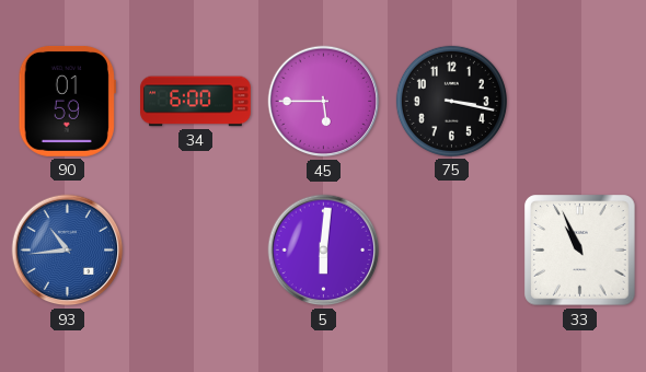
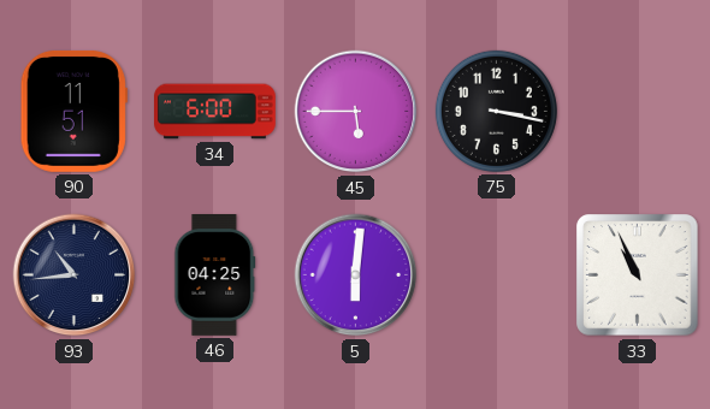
90: 01:59 -> 11:51
93 dial: blue -> navy
46: none -> 04:25
